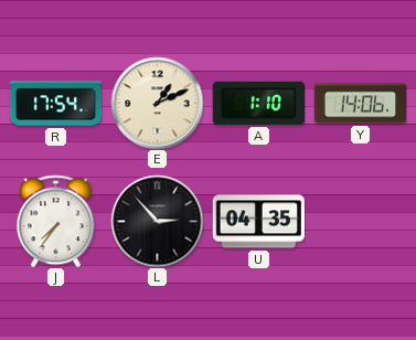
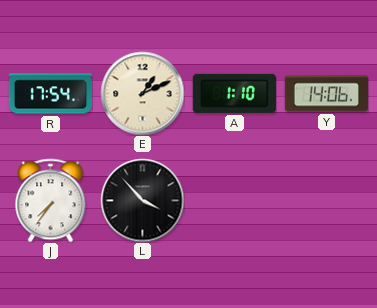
L: 2:53 -> 3:53
U: 04:35 -> none
